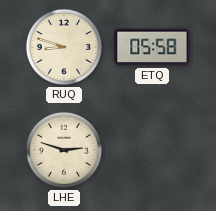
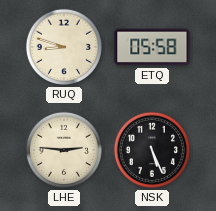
LHE: 2:48 -> 2:46
NSK: none -> 5:26
